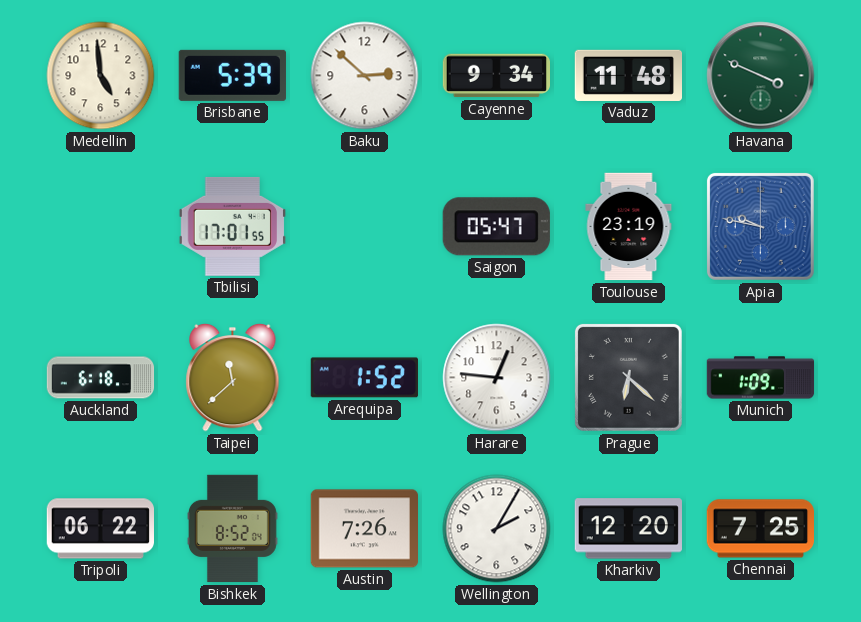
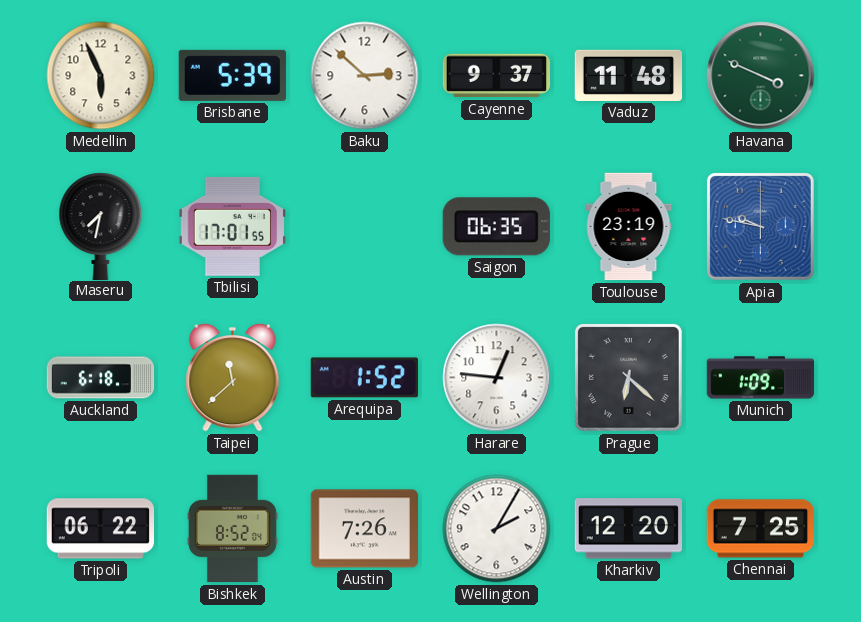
Medellin: 4:59 -> 5:56
Cayenne: 9:34 -> 9:37
Maseru: none -> 7:32
Saigon: 05:47 -> 06:35
